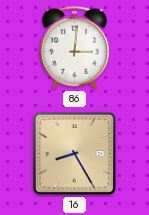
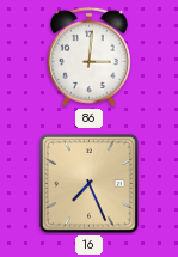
16: 8:25 -> 7:26
